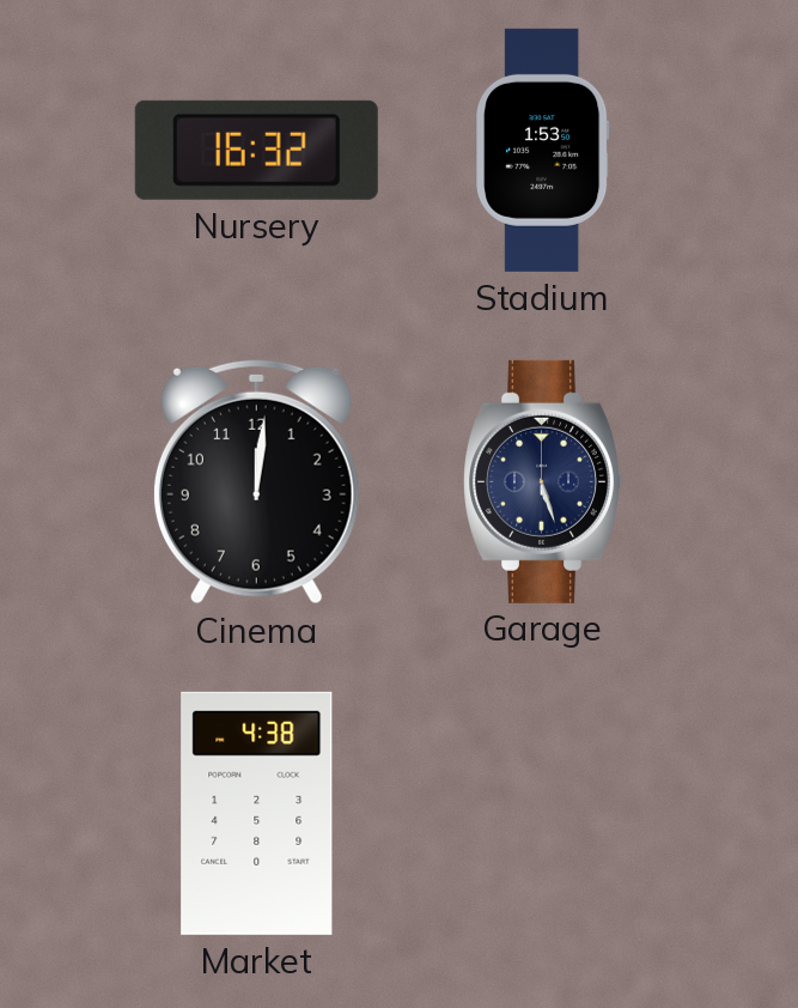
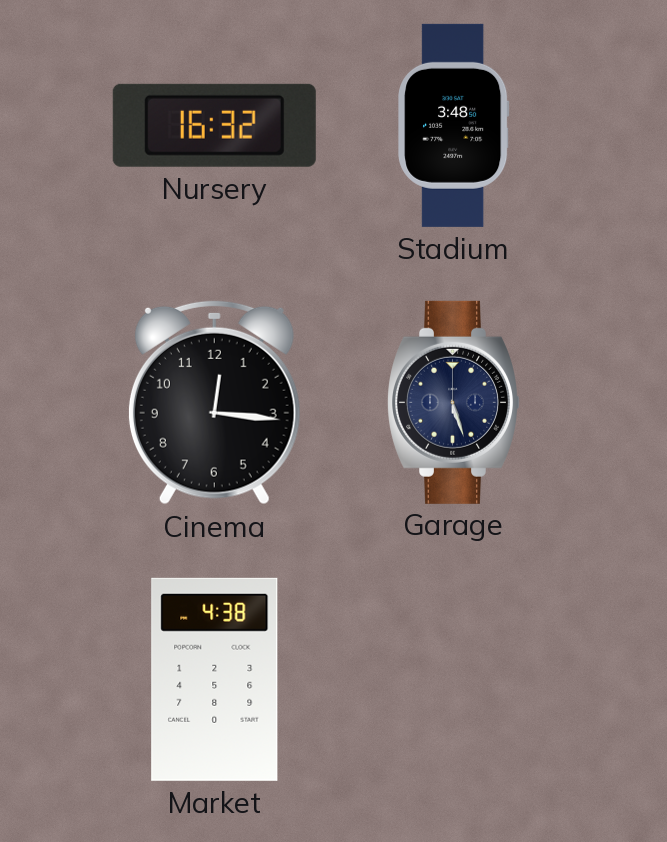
Stadium: 1:53 -> 3:48
Cinema: 12:01 -> 12:16
